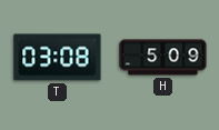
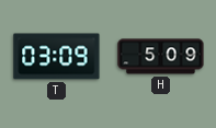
T: 03:08 -> 03:09
